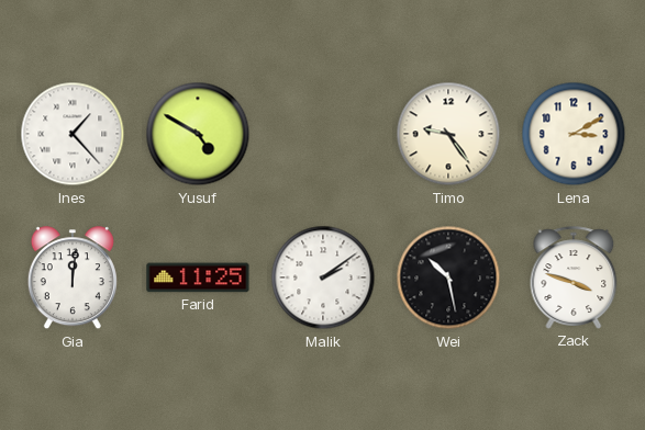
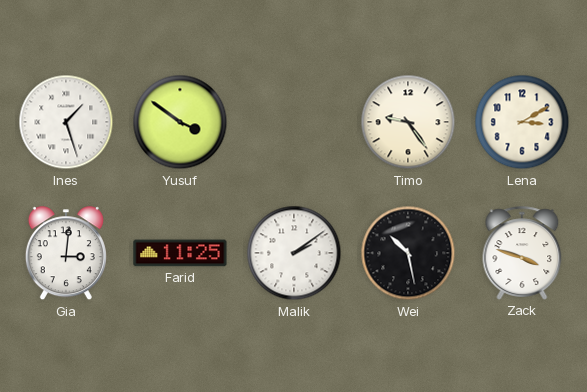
Ines: 1:23 -> 1:27
Yusuf: 4:50 -> 3:51
Gia: 12:01 -> 3:01
